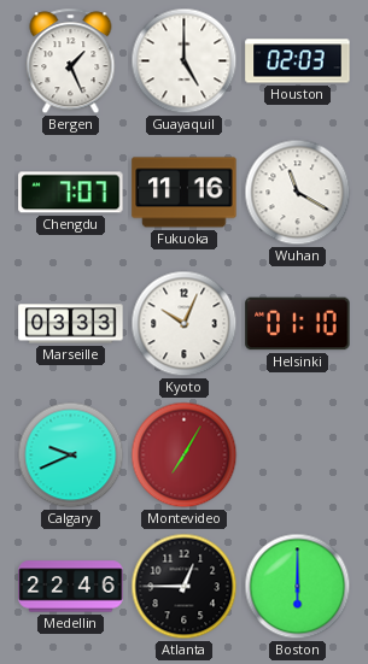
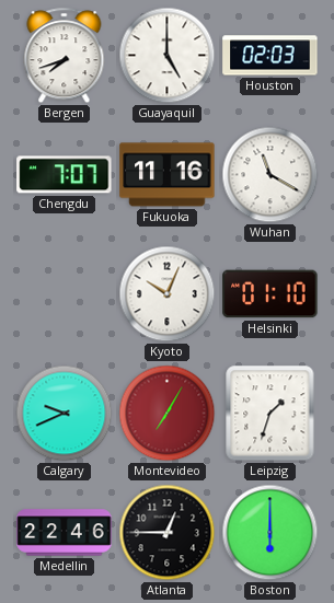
Bergen: 1:26 -> 7:42
Marseille: 03:33 -> none
Leipzig: none -> 1:33
